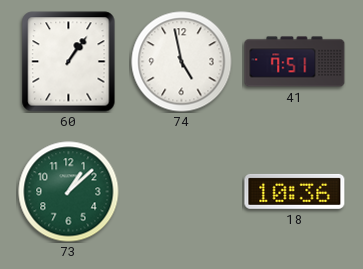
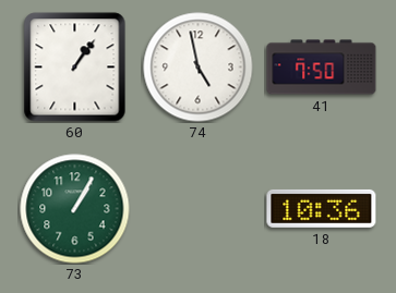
41: 7:51 -> 7:50
73: 1:08 -> 1:05
